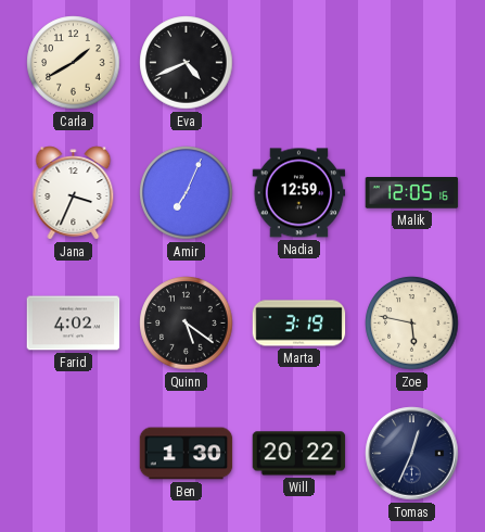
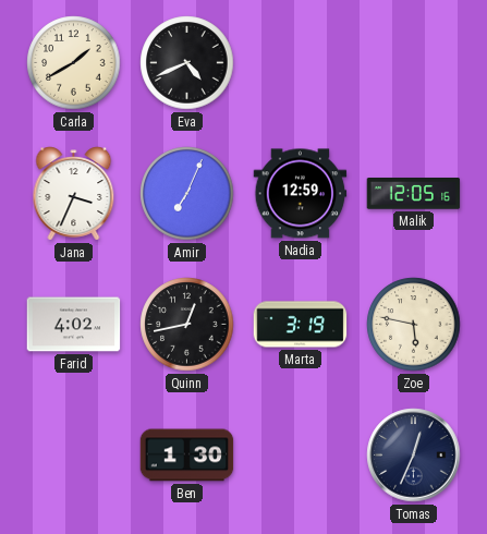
Quinn: 5:21 -> 12:43
Will: 20:22 -> none
